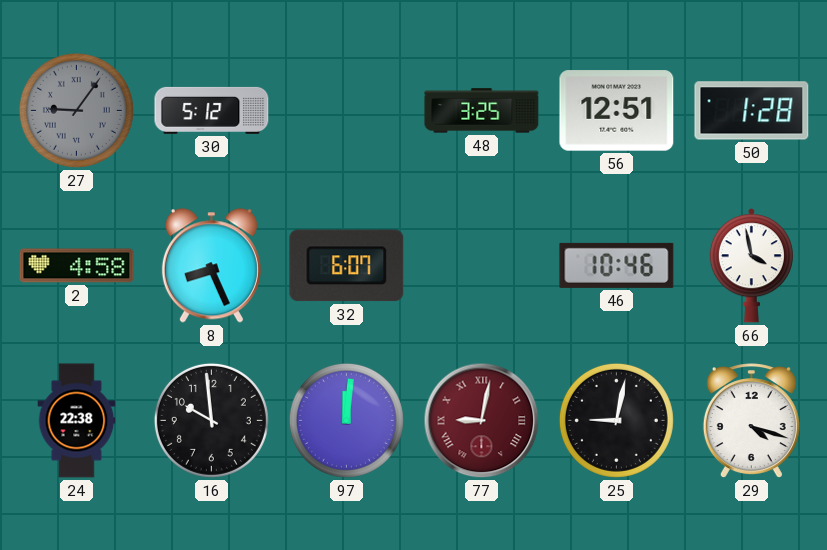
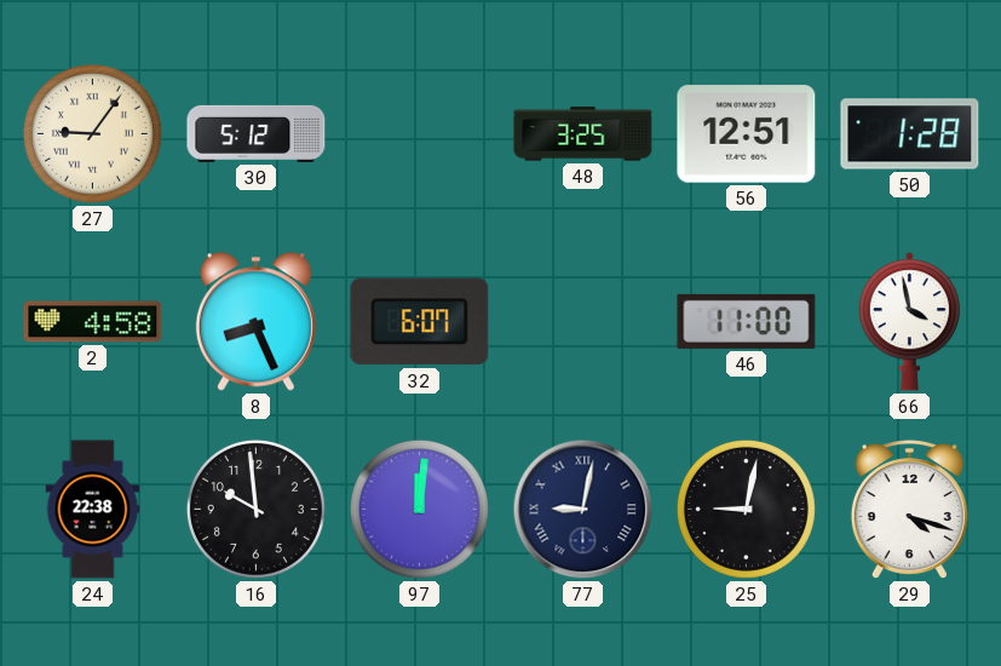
27 dial: grey -> cream
46: 10:46 -> 11:00
77 dial: burgundy -> navy
